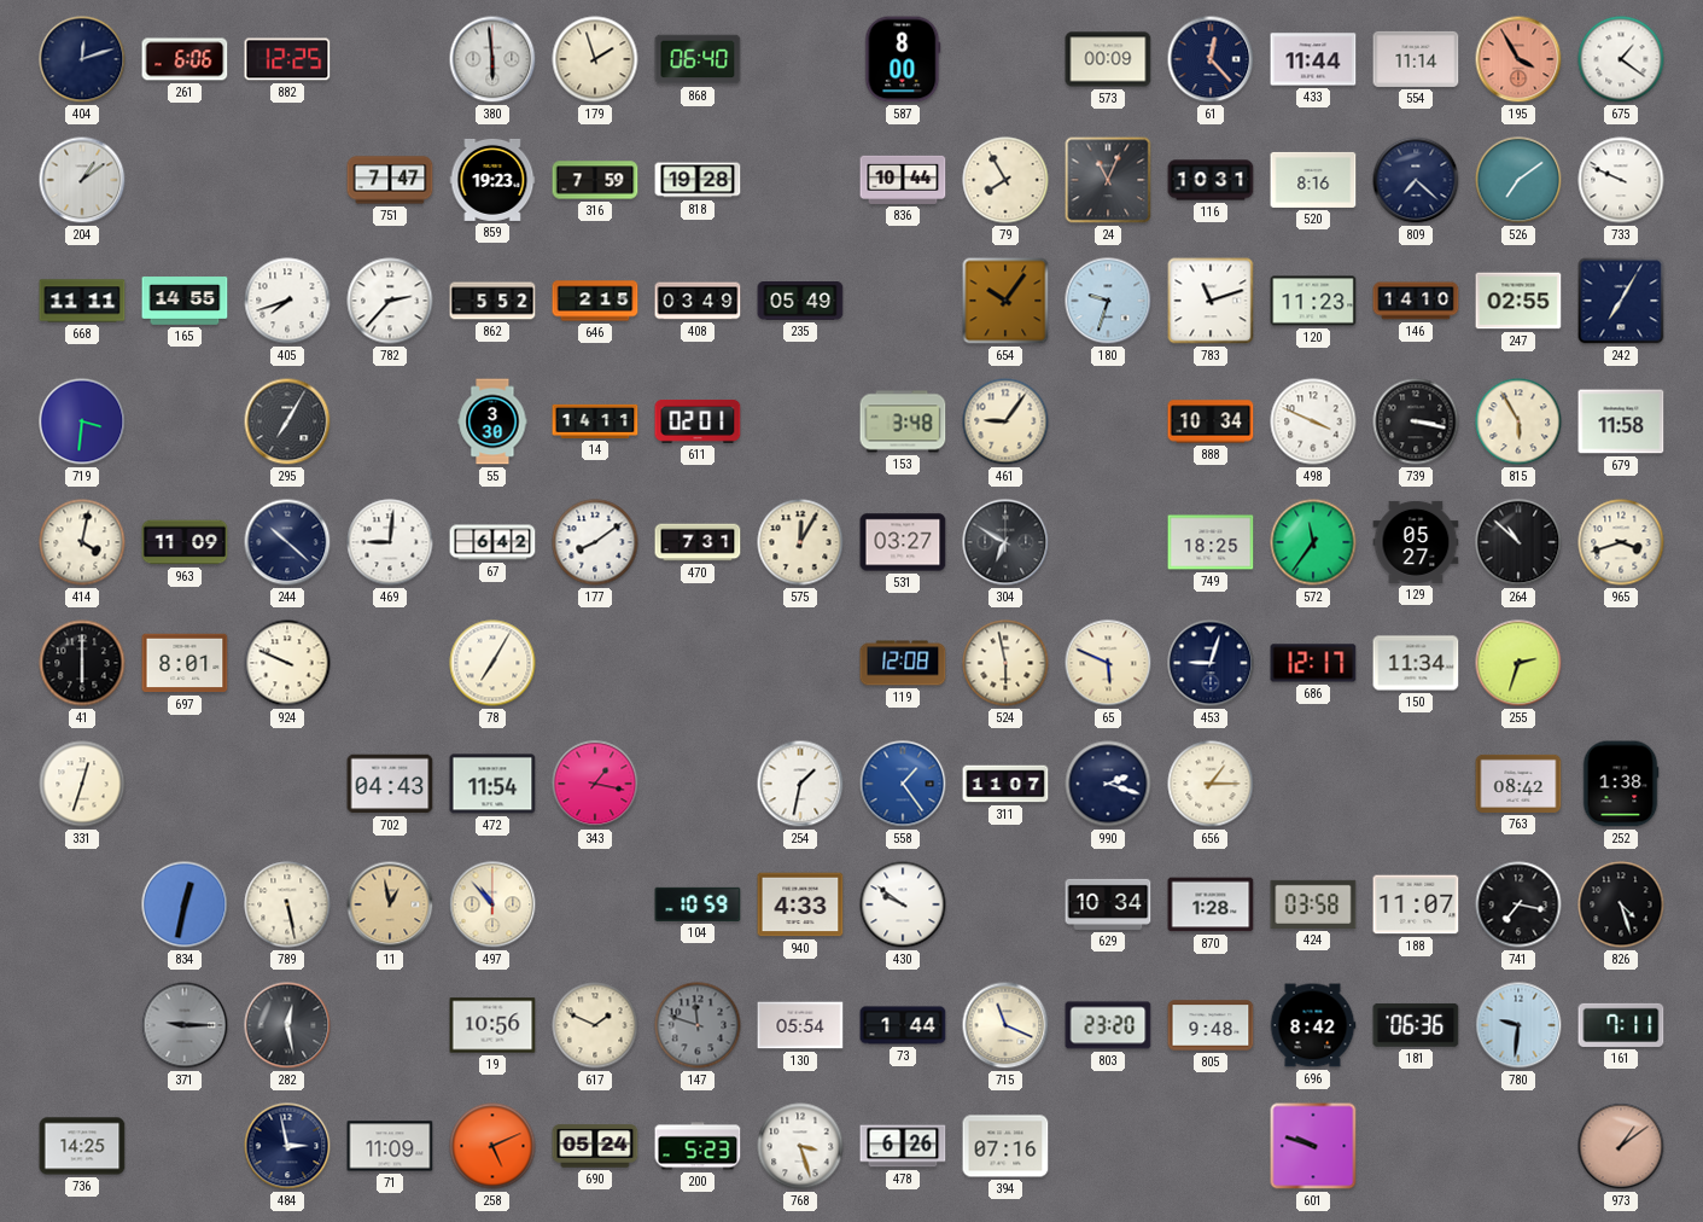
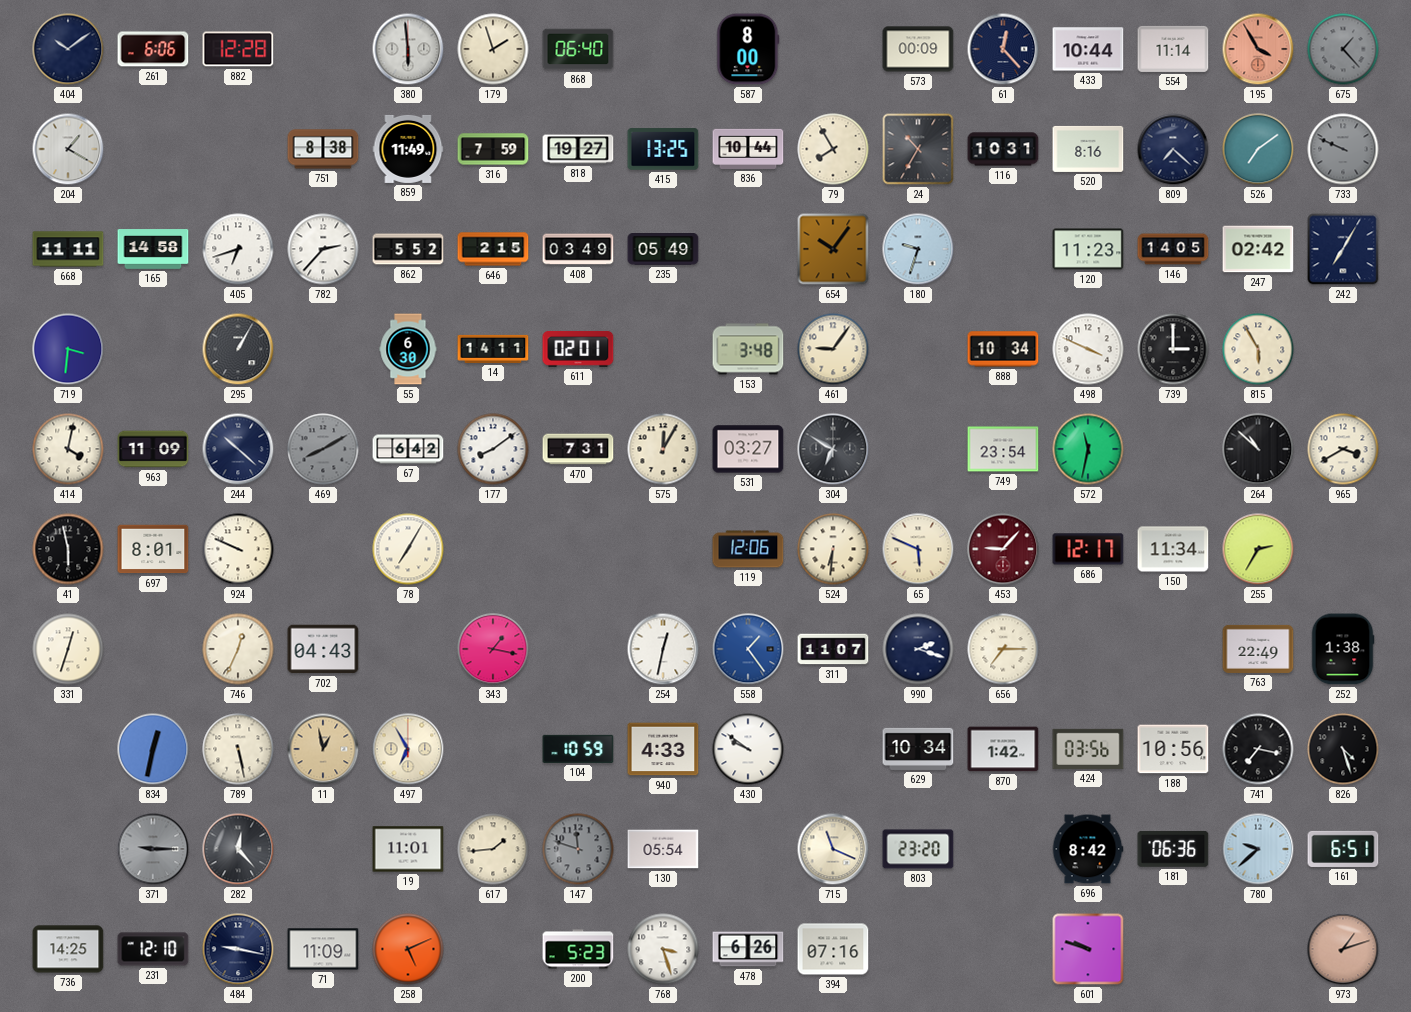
404: 12:12 -> 10:09
882: 12:25 -> 12:28
433: 11:44 -> 10:44
675: 1:21 -> 1:23
675 dial: white -> grey
204: 1:09 -> 1:20
751: 7:47 -> 8:38
859: 19:23 -> 11:49
818: 19:28 -> 19:27
415: none -> 13:25
24: 11:04 -> 10:35
733 dial: white -> grey
165: 14:55 -> 14:58
405: 7:42 -> 6:42
783: 11:12 -> none
146: 14:10 -> 14:05
247: 02:55 -> 02:42
295: 7:05 -> 1:05
55: 3:30 -> 6:30
739: 3:17 -> 3:00
679: 11:58 -> none
469: 9:01 -> 8:10
469 dial: white -> grey
749: 18:25 -> 23:54
572: 11:36 -> 11:32
129: 05:27 -> none
965: 3:42 -> 3:40
41: 6:00 -> 5:58
119: 12:08 -> 12:06
524: 5:58 -> 6:31
453: 9:03 -> 9:07
453 dial: navy -> burgundy
255: 2:33 -> 2:35
746: none -> 12:34
472: 11:54 -> none
254: 1:32 -> 12:32
656: 1:15 -> 7:15
763: 08:42 -> 22:49
497: 10:53 -> 6:55
870: 1:28 -> 1:42
424: 03:58 -> 03:56
188: 11:07 -> 10:56
282: 12:28 -> 12:23
19: 10:56 -> 11:01
617: 1:49 -> 1:44
73: 1:44 -> none
805: 9:48 -> none
780: 9:31 -> 9:38
161: 7:11 -> 6:51
231: none -> 12:10
484: 2:58 -> 9:17
690: 05:24 -> none
973: 1:09 -> 1:12
